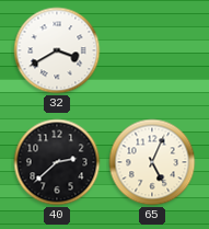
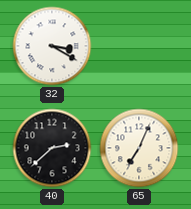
32: 3:40 -> 3:20
65: 5:04 -> 7:04
